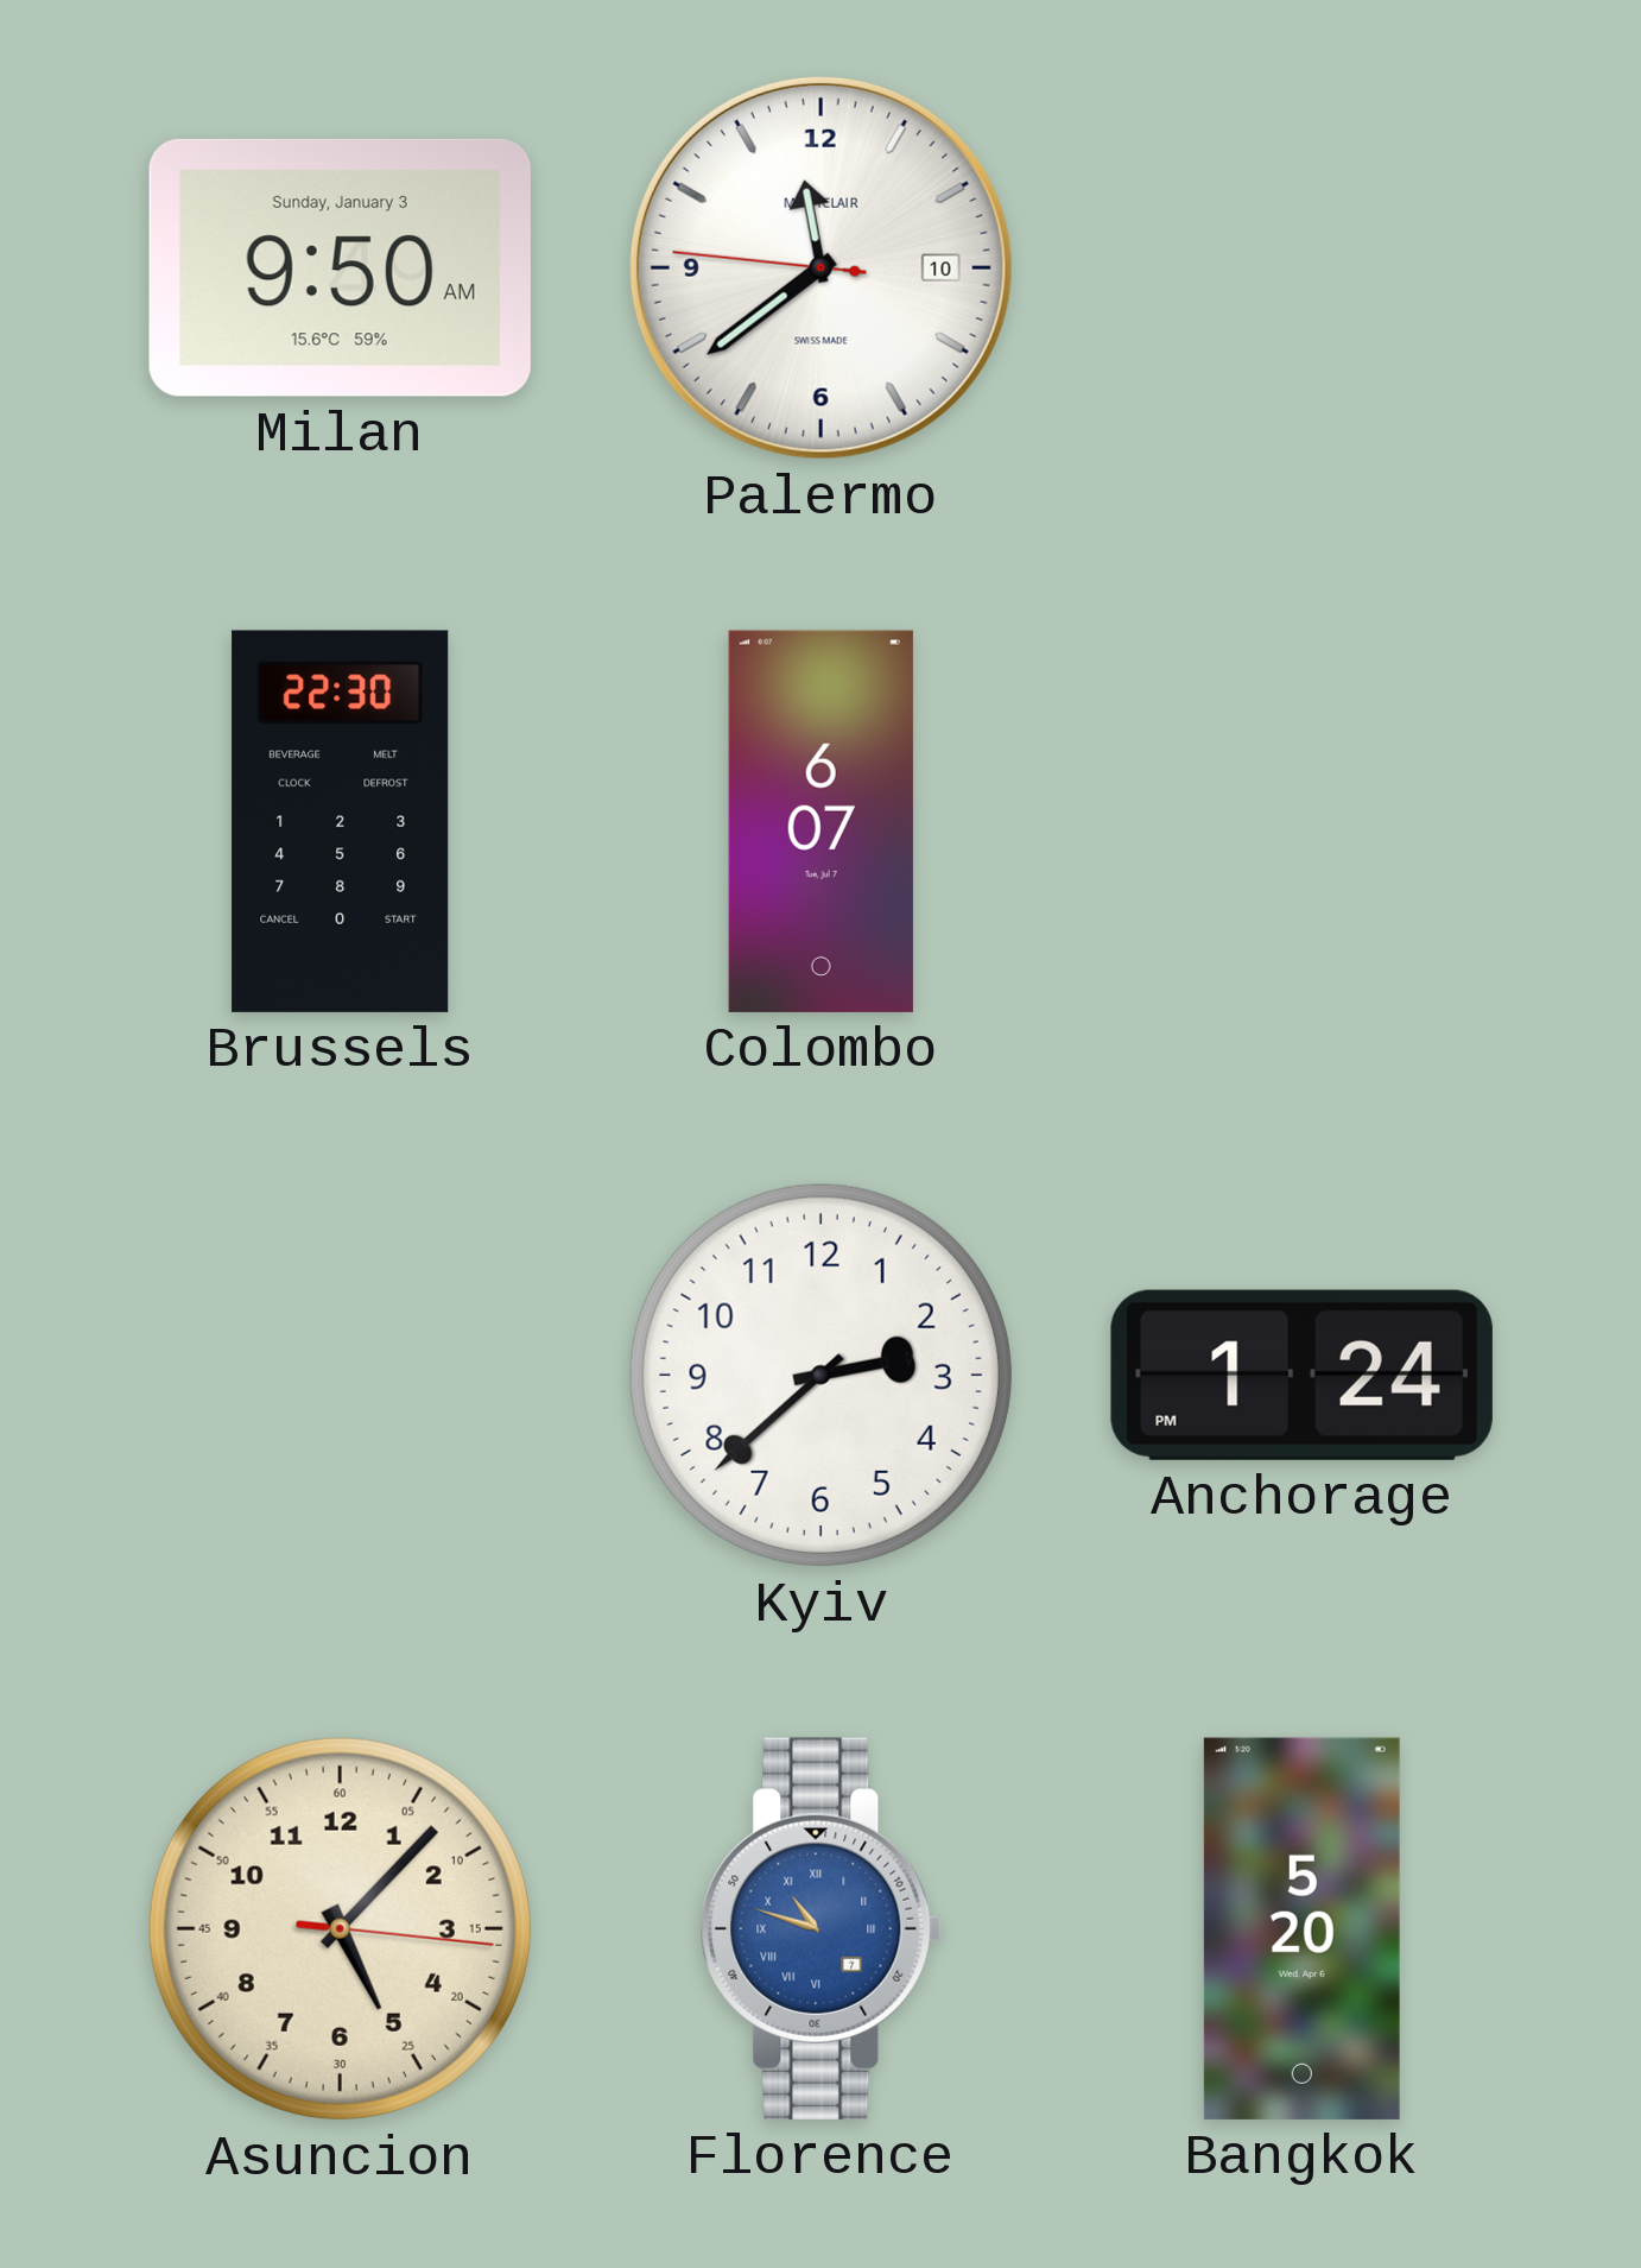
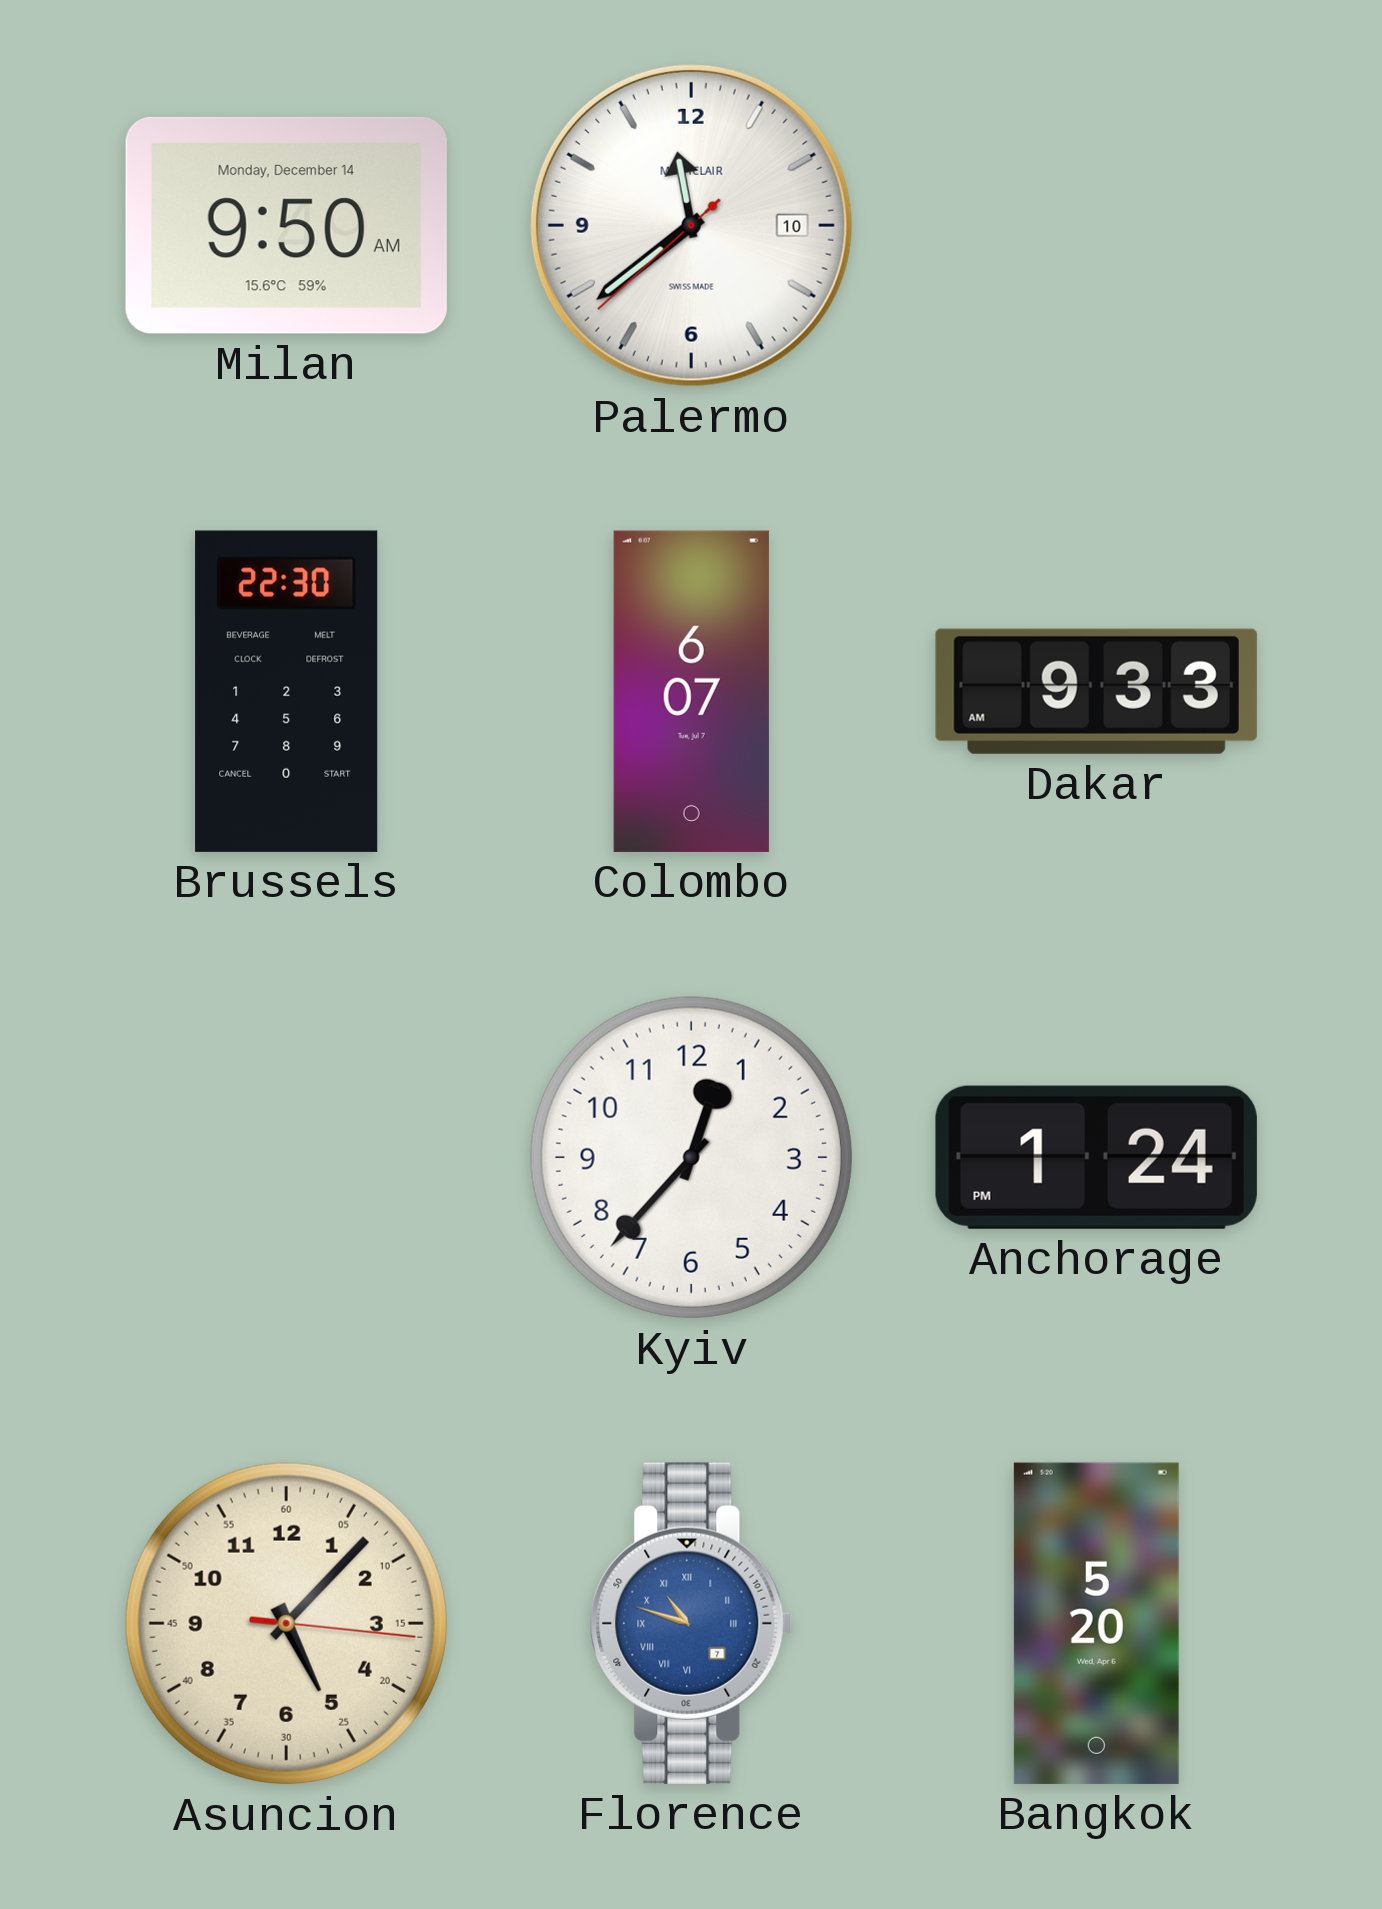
Milan date: Sunday, January 3 -> Monday, December 14
Palermo: 11:38:46 -> 11:38:38
Dakar: none -> 9:33
Kyiv: 2:38 -> 12:37
